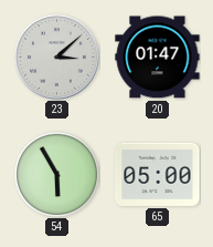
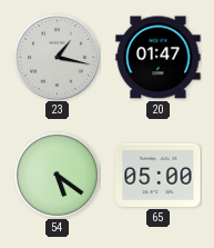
23: 3:08 -> 1:17
54: 5:55 -> 5:21
